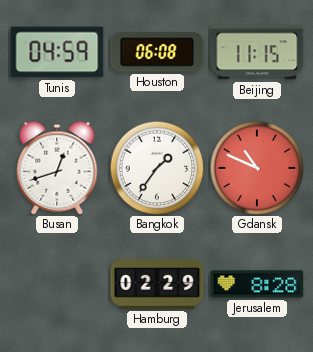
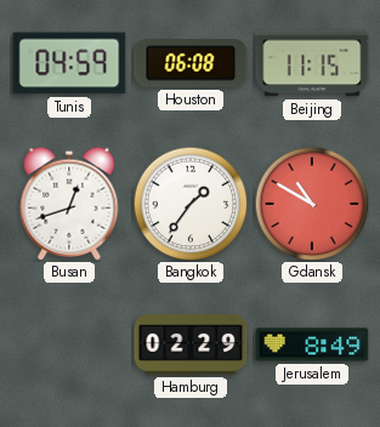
Gdansk: 10:49 -> 10:50
Jerusalem: 8:28 -> 8:49
